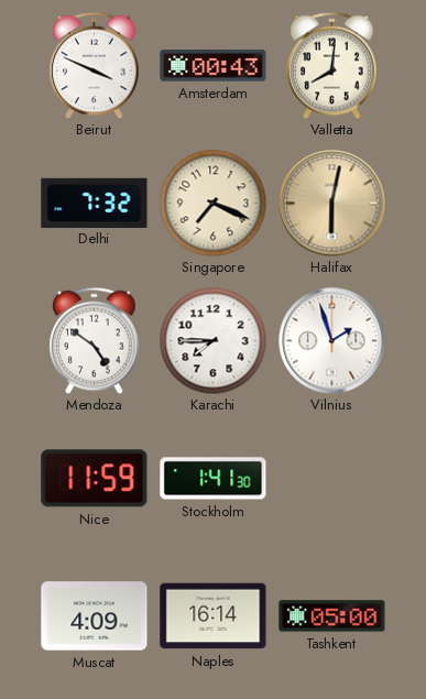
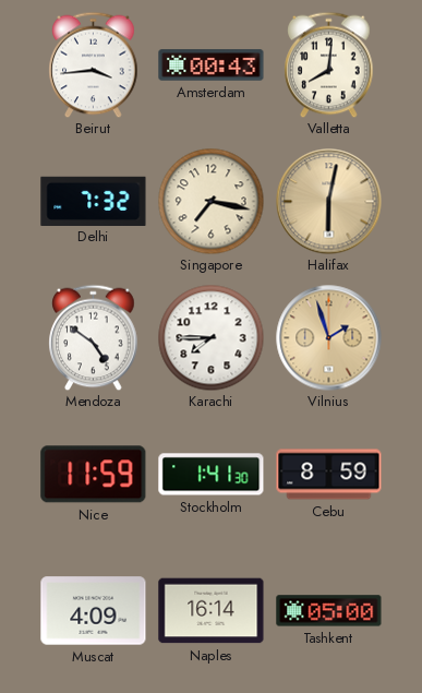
Beirut: 3:49 -> 3:44
Singapore: 7:19 -> 7:17
Vilnius dial: white -> champagne
Cebu: none -> 8:59
